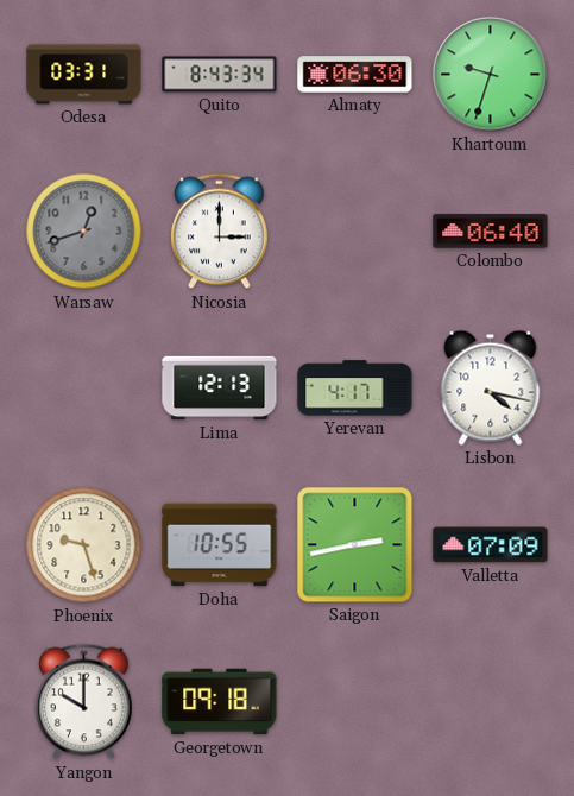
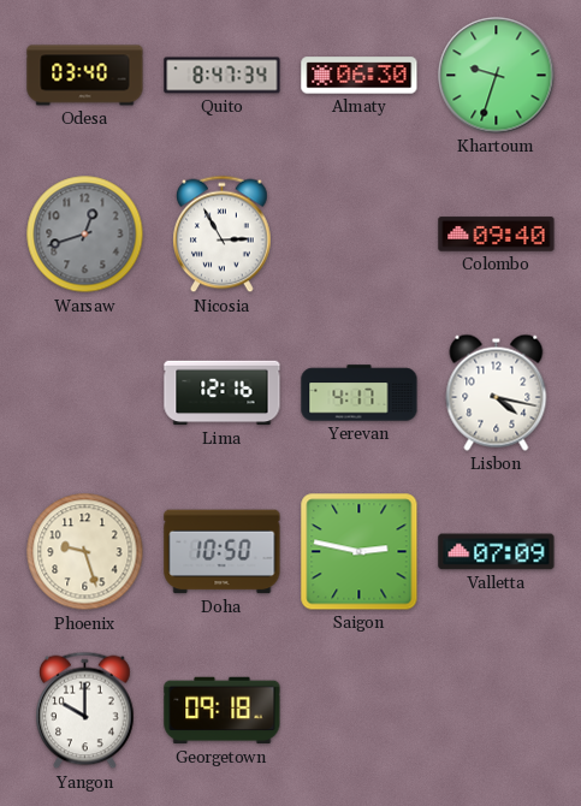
Odesa: 03:31 -> 03:40
Quito: 8:43 -> 8:47
Nicosia: 3:00 -> 2:55
Colombo: 06:40 -> 09:40
Lima: 12:13 -> 12:16
Doha: 10:55 -> 10:50
Saigon: 2:43 -> 2:47
